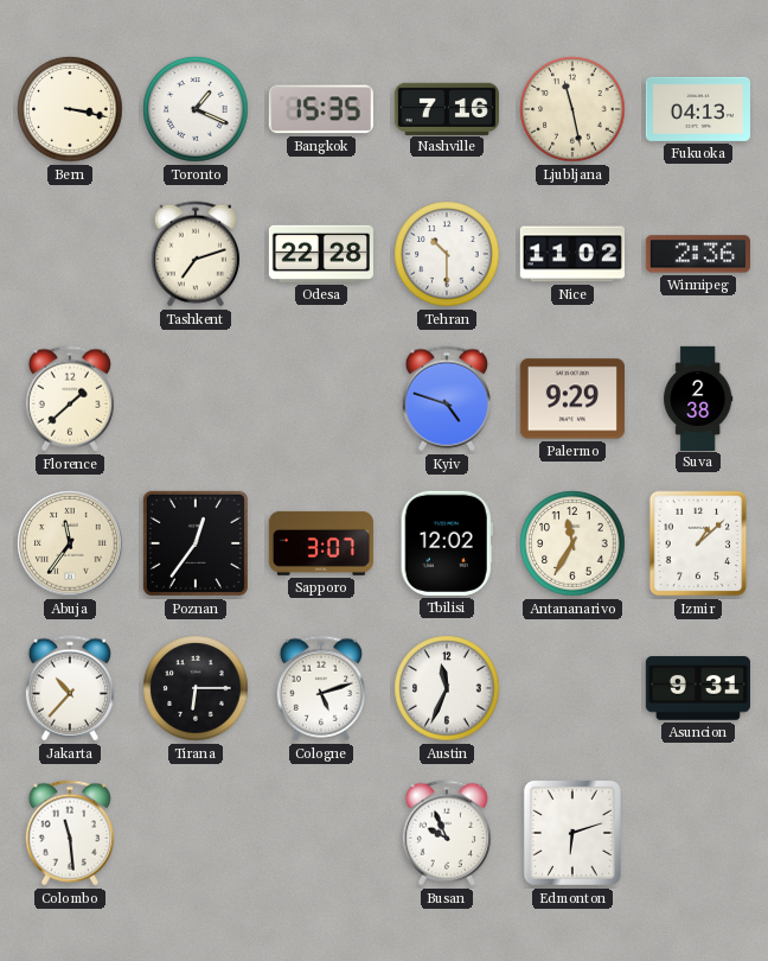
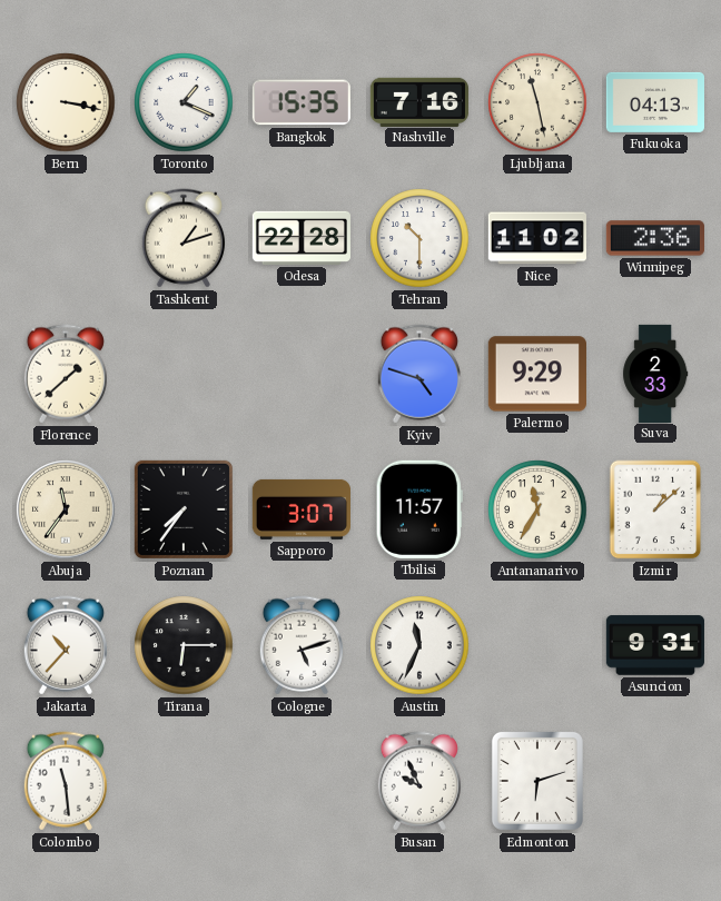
Tashkent: 7:12 -> 1:12
Suva: 2:38 -> 2:33
Poznan: 12:36 -> 7:36
Tbilisi: 12:02 -> 11:57
